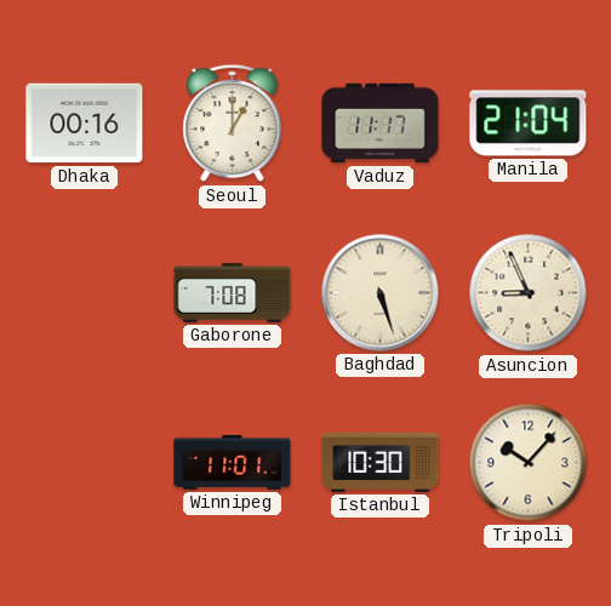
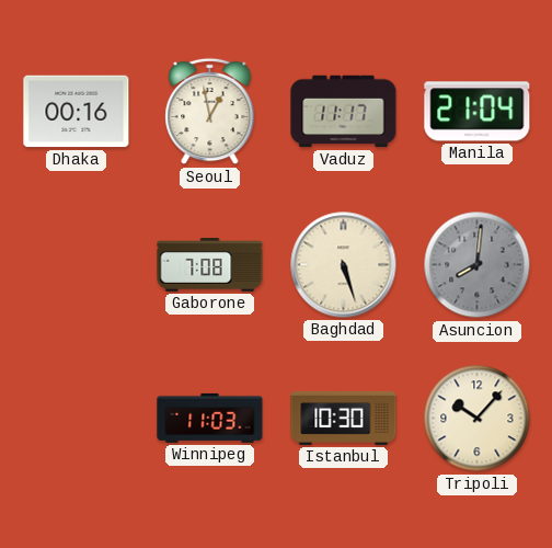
Seoul: 1:00 -> 12:58
Asuncion: 8:56 -> 8:01
Asuncion dial: cream -> grey
Winnipeg: 11:01 -> 11:03
